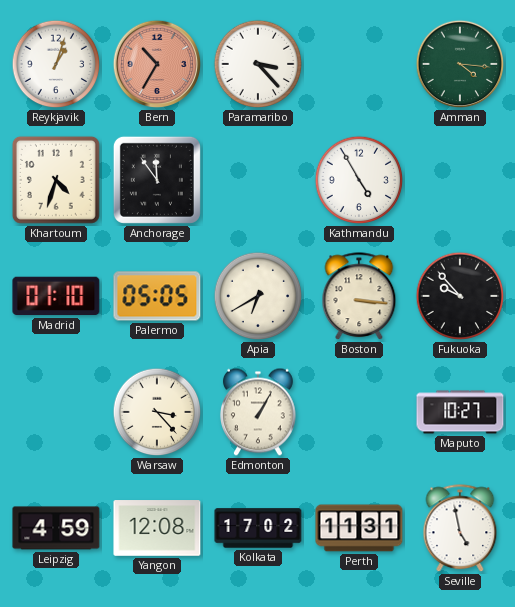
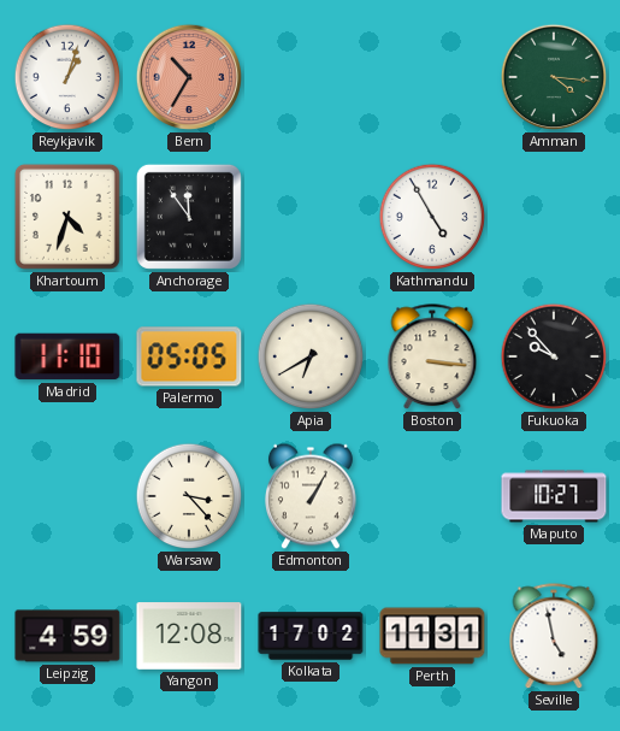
Paramaribo: 3:23 -> none
Madrid: 01:10 -> 11:10
